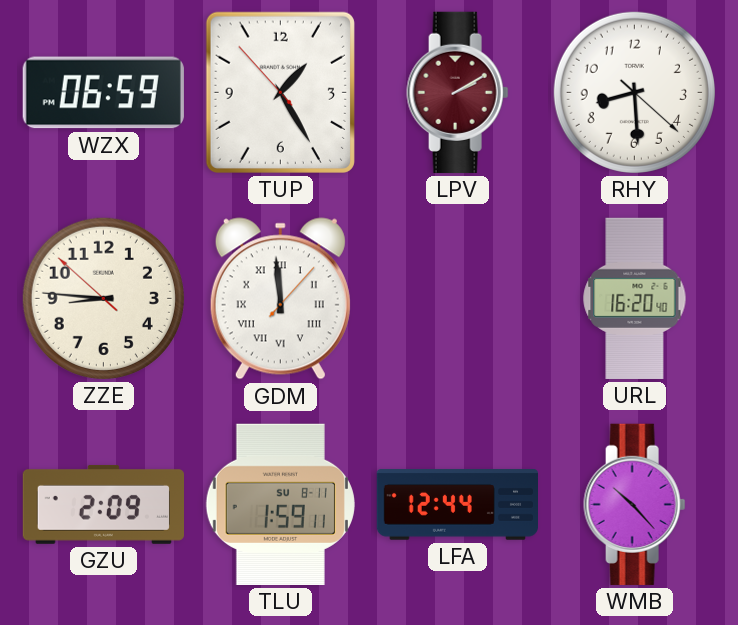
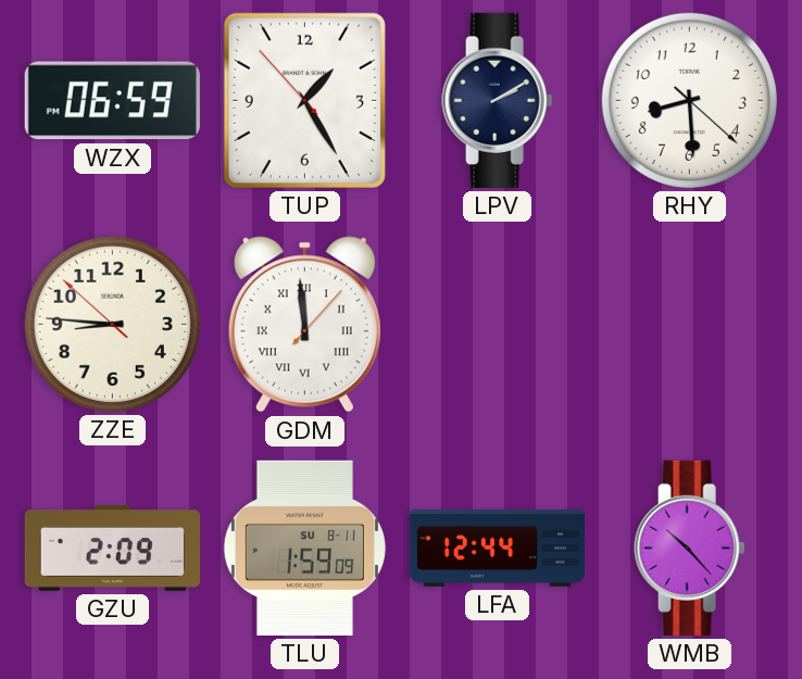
LPV dial: burgundy -> navy
URL: 16:20 -> none
TLU: 1:59:11 -> 1:59:09
